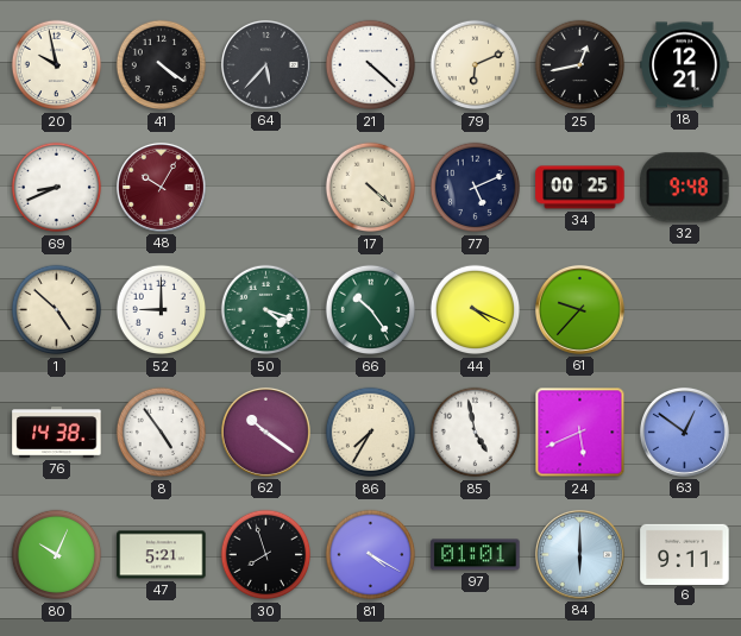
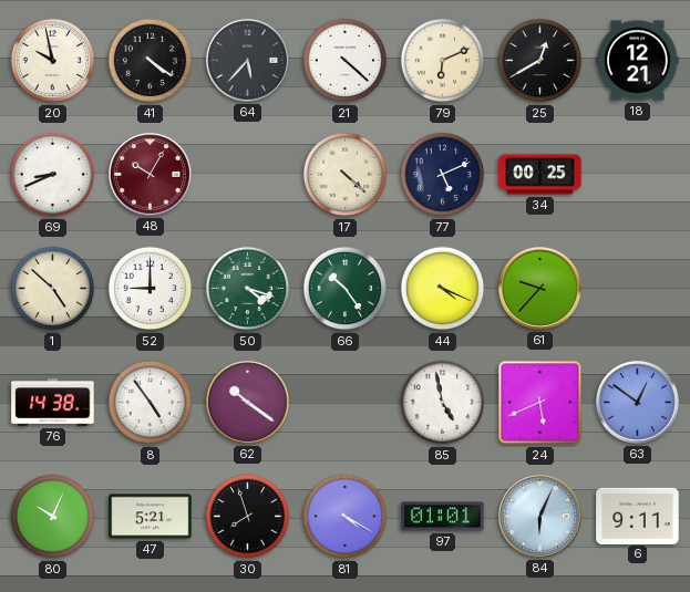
25: 12:43 -> 12:40
32: 9:48 -> none
86: 7:35 -> none
84: 6:00 -> 6:04
